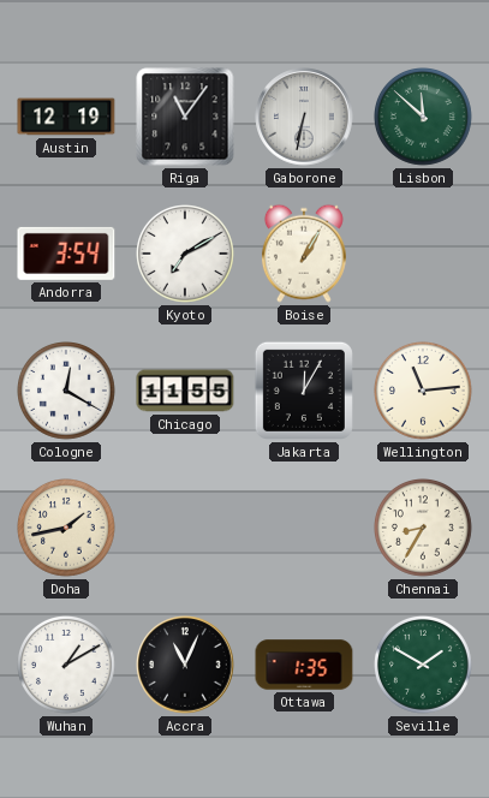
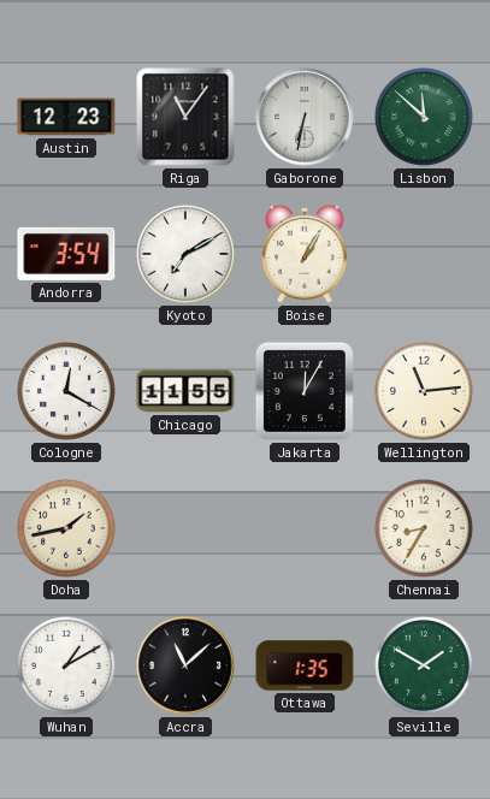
Austin: 12:19 -> 12:23
Accra: 11:04 -> 11:08
